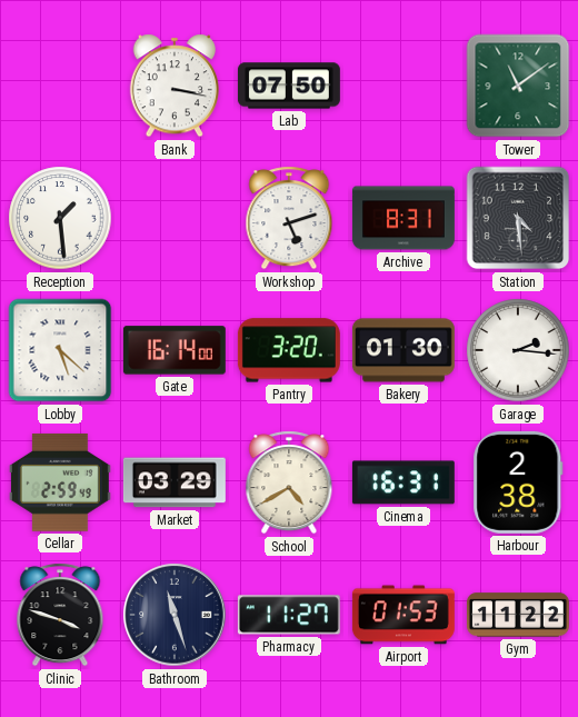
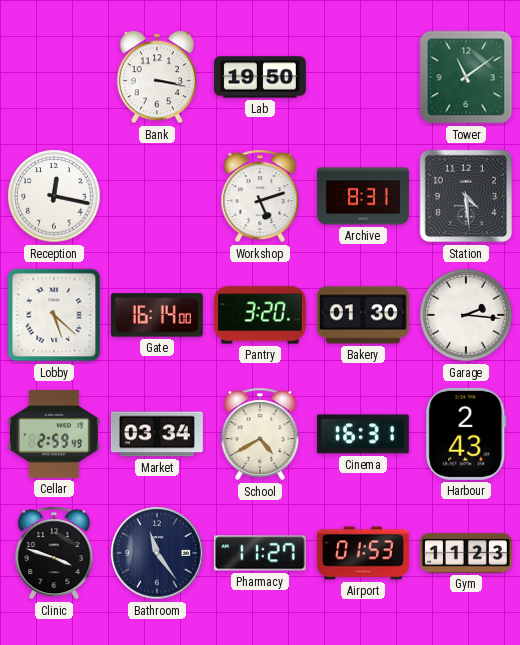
Lab: 07:50 -> 19:50
Reception: 1:29 -> 12:17
Market: 03:29 -> 03:34
Harbour: 2:38 -> 2:43
Bathroom: 11:27 -> 11:24
Gym: 11:22 -> 11:23
